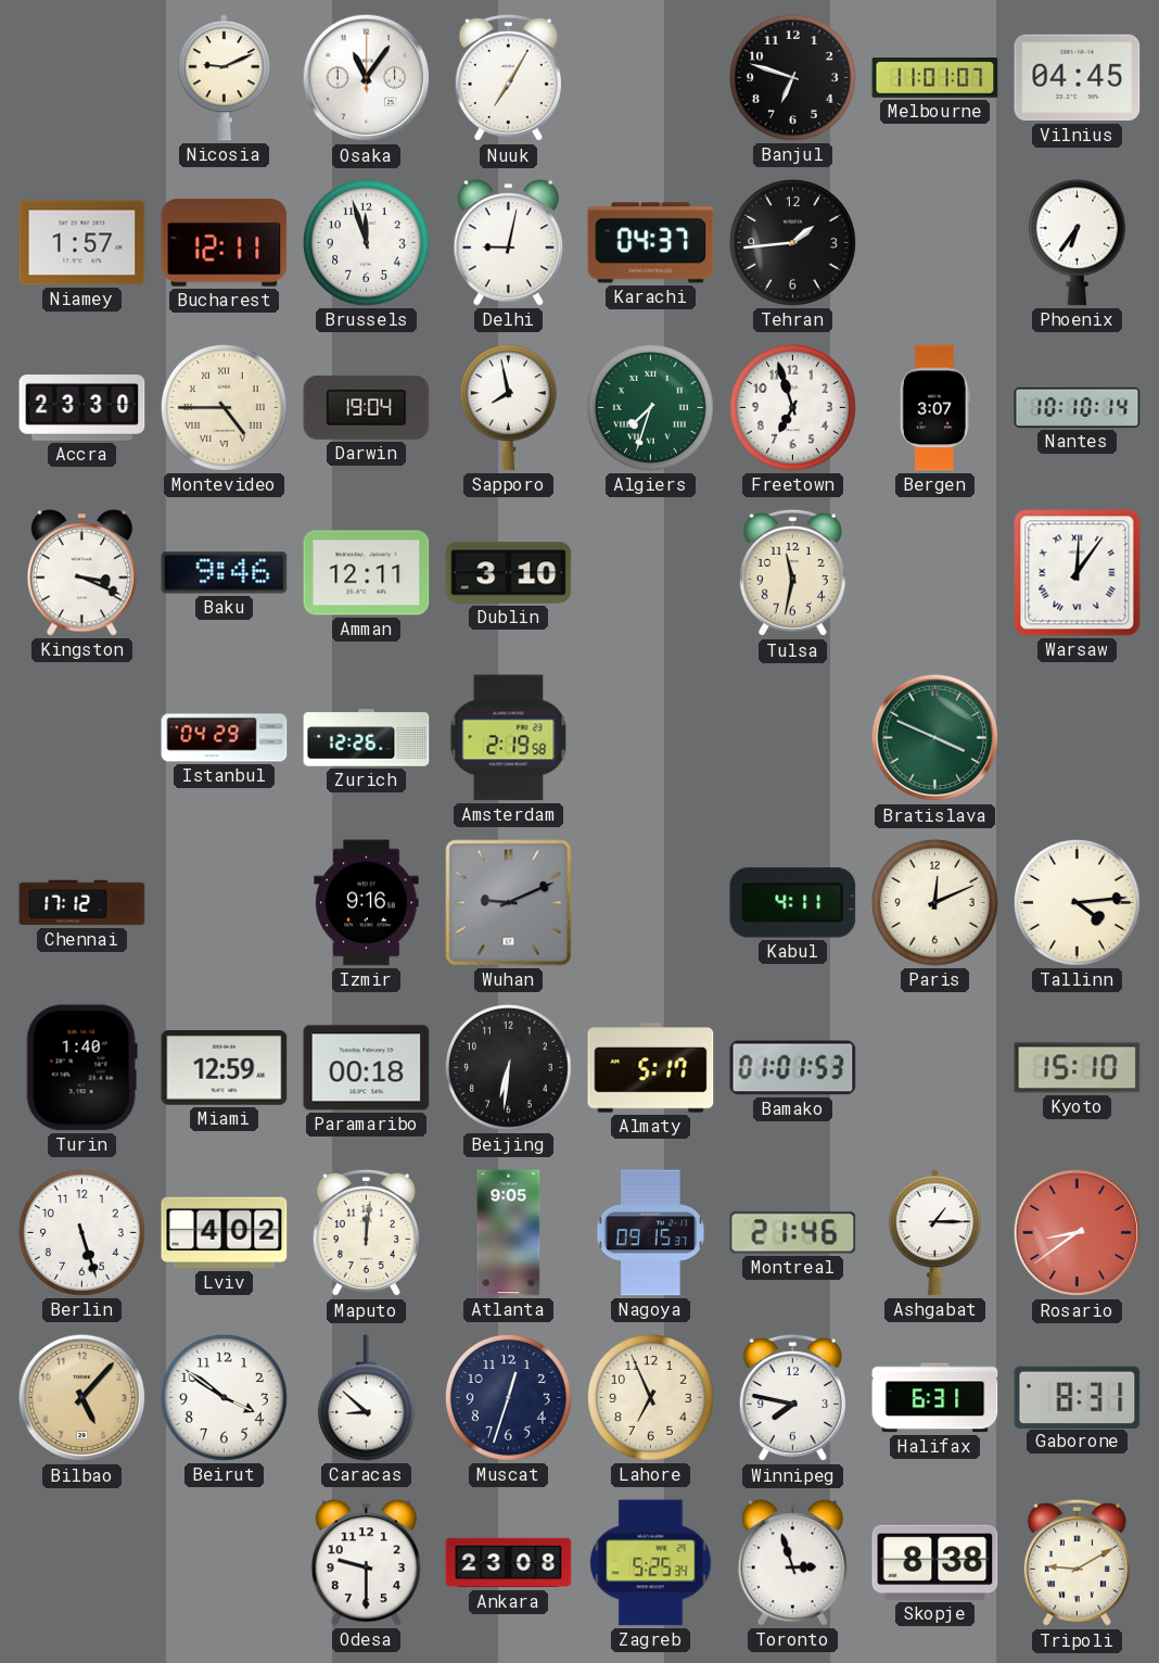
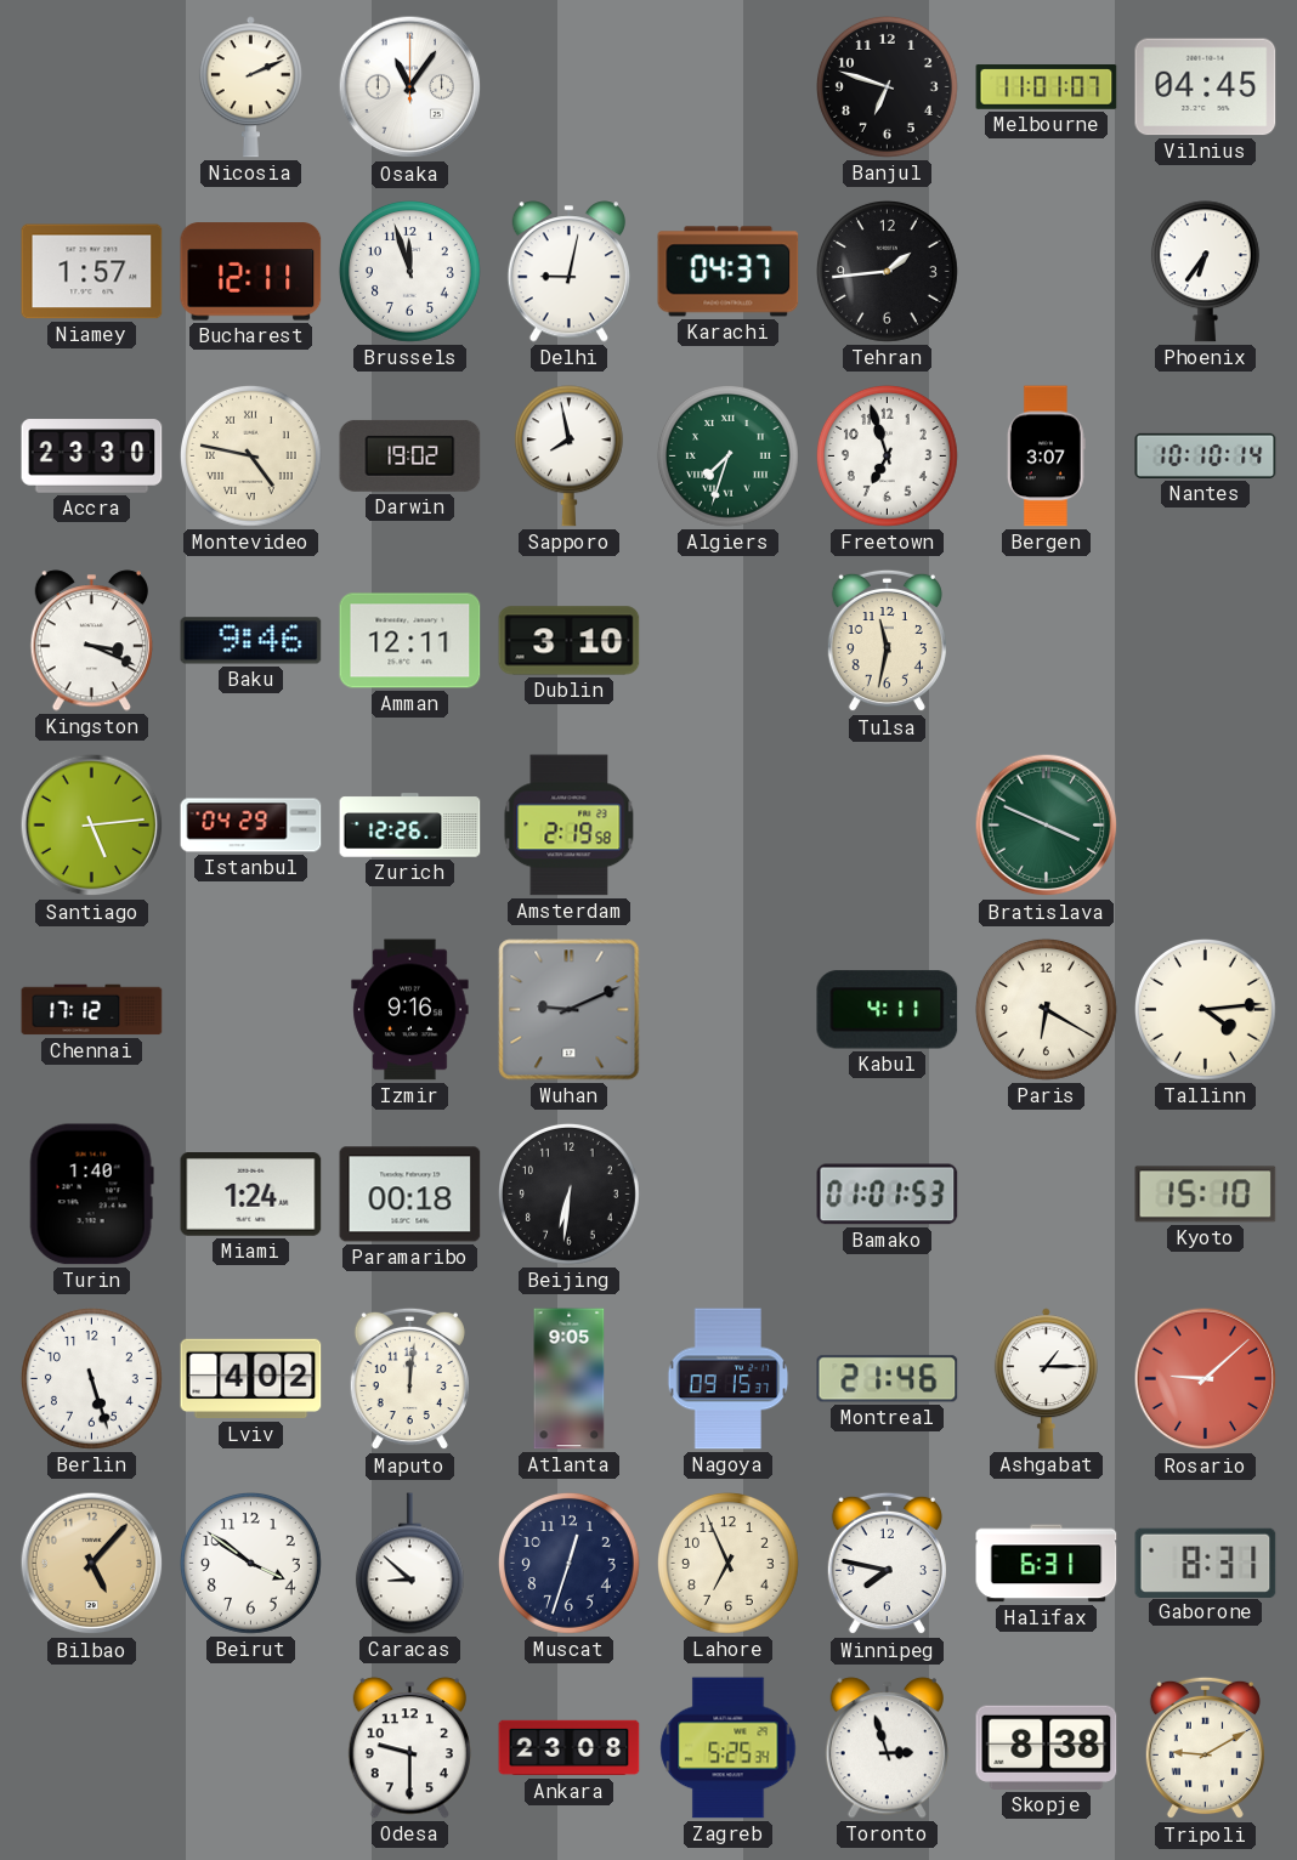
Nicosia: 9:11 -> 2:11
Nuuk: 7:05 -> none
Montevideo: 4:45 -> 4:47
Darwin: 19:04 -> 19:02
Warsaw: 12:06 -> none
Santiago: none -> 5:14
Paris: 12:11 -> 6:20
Miami: 12:59 -> 1:24
Almaty: 5:17 -> none
Rosario: 8:39 -> 9:08
